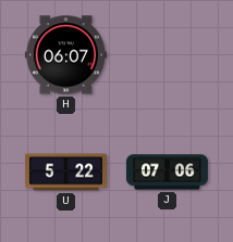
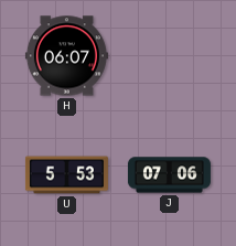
U: 5:22 -> 5:53
